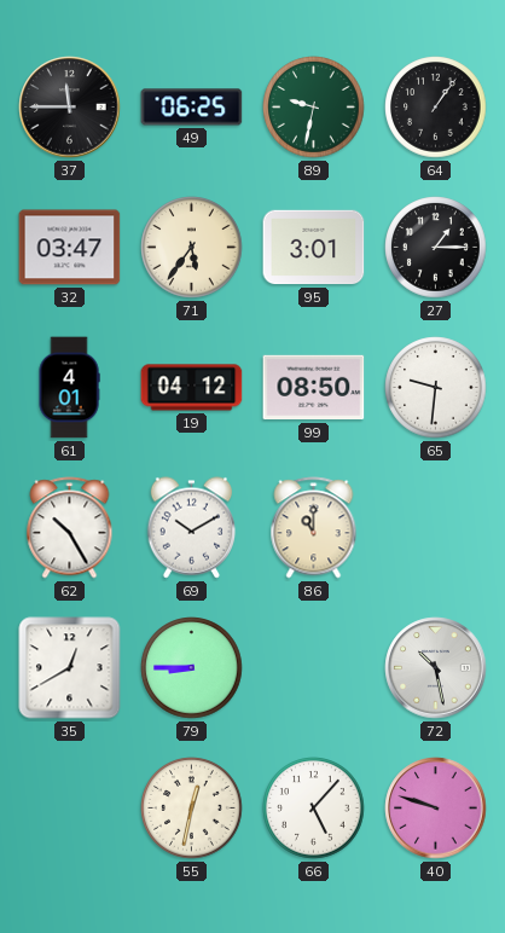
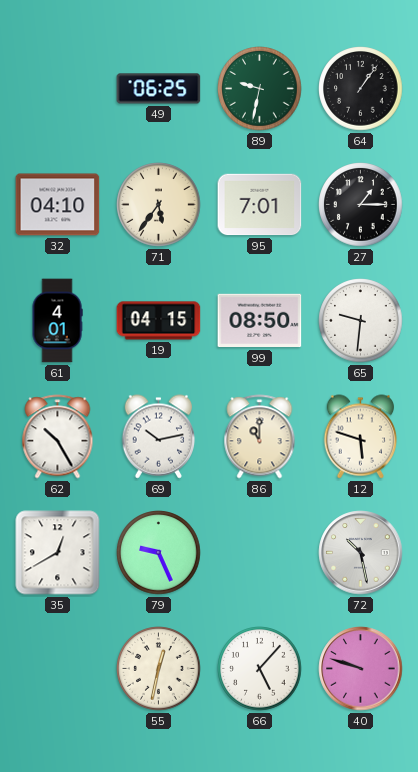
37: 11:45 -> none
32: 03:47 -> 04:10
95: 3:01 -> 7:01
19: 04:12 -> 04:15
69: 10:10 -> 10:13
12: none -> 5:48
79: 8:45 -> 9:26
